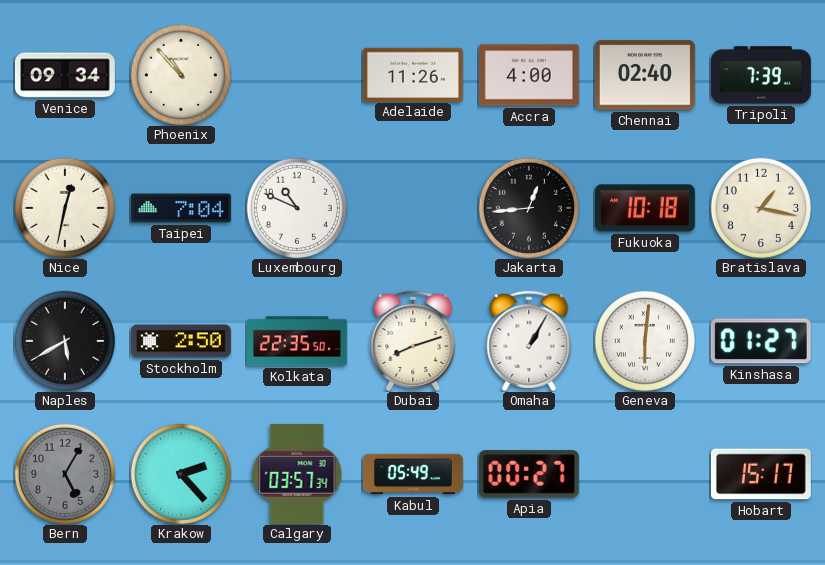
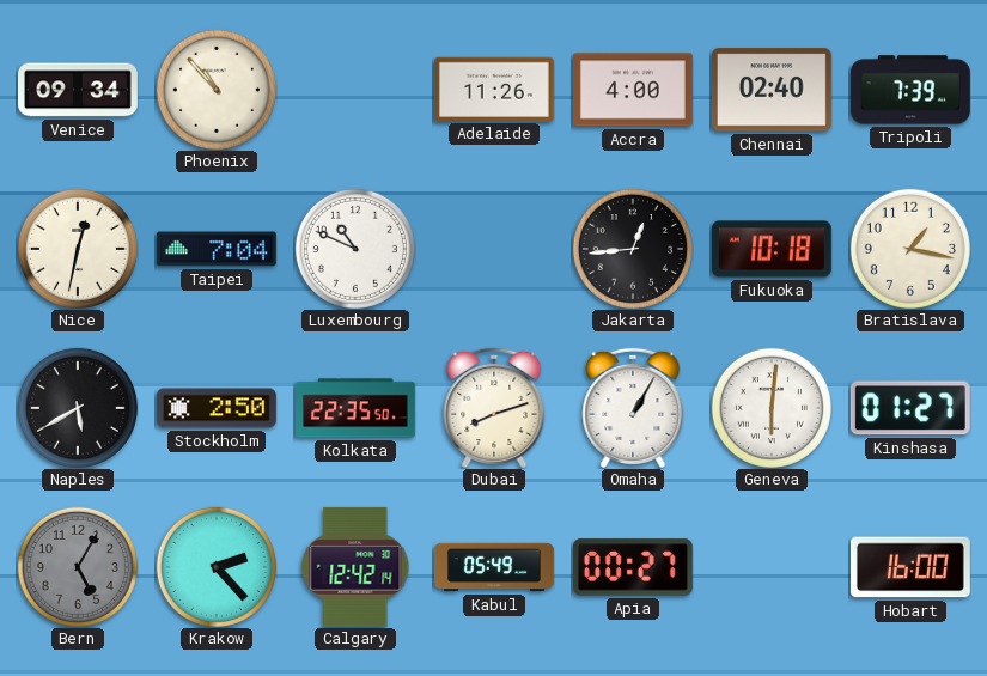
Calgary: 03:57 -> 12:42
Hobart: 15:17 -> 16:00
